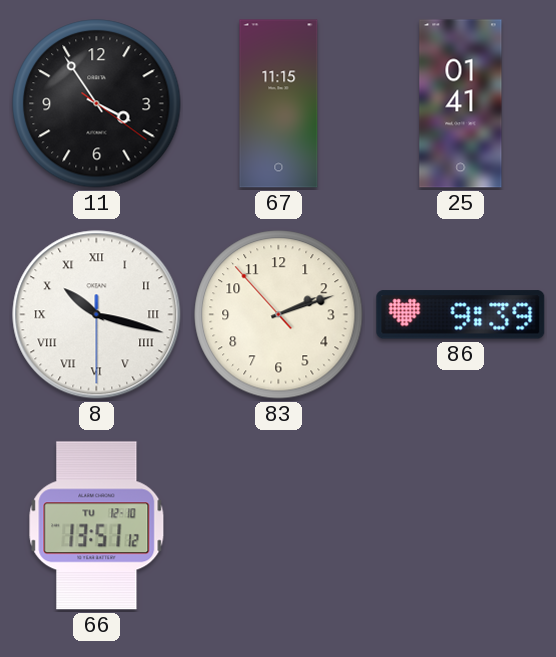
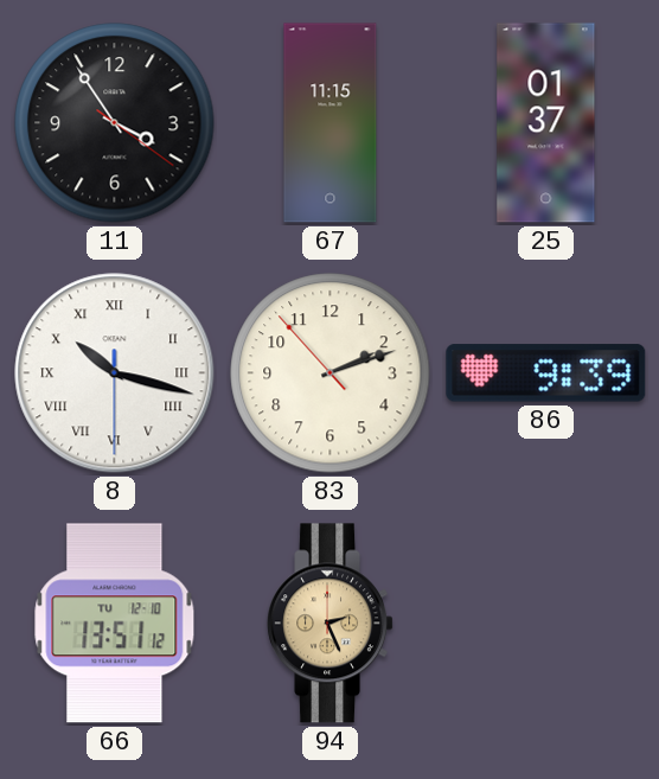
25: 01:41 -> 01:37
94: none -> 2:26
